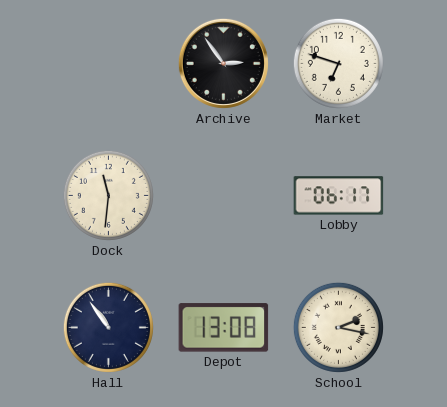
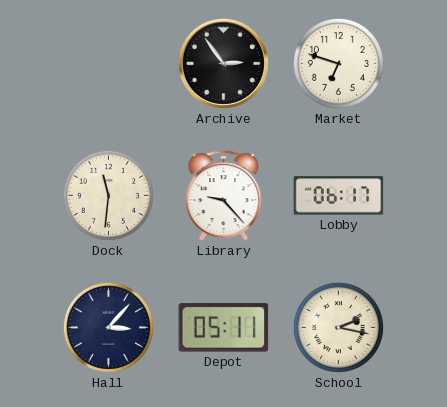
Library: none -> 9:23
Hall: 10:54 -> 3:07
Depot: 13:08 -> 05:11
